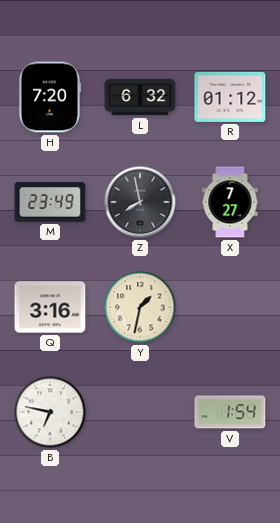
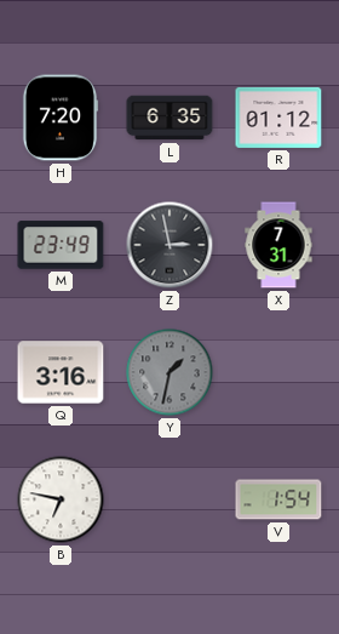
L: 6:32 -> 6:35
Z: 7:58 -> 2:58
X: 7:27 -> 7:31
Y dial: cream -> grey
